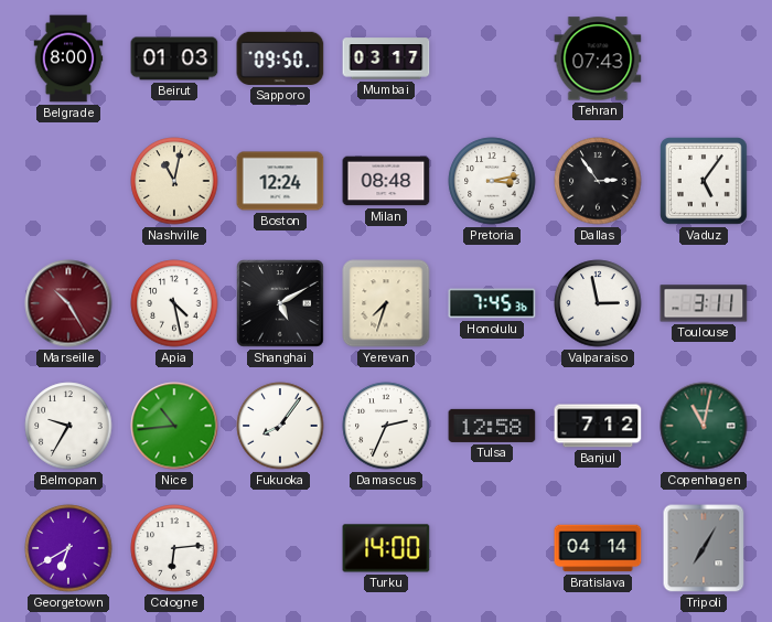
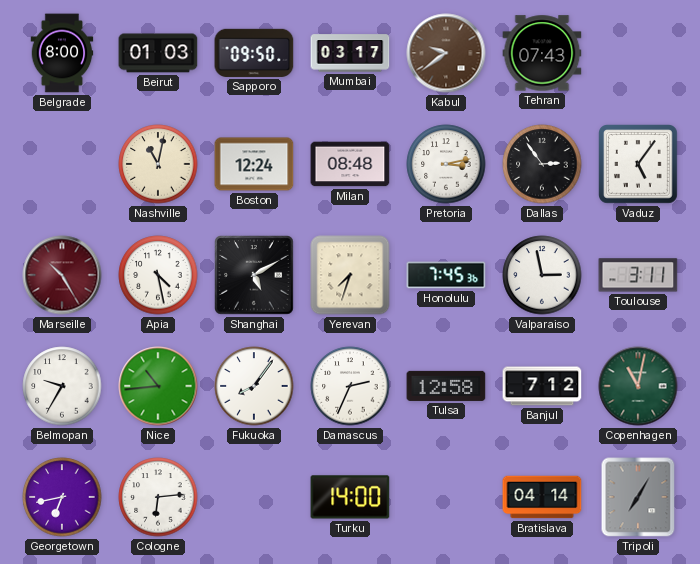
Kabul: none -> 9:39
Georgetown: 6:40 -> 6:43
